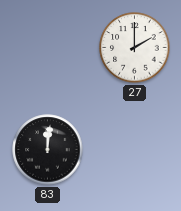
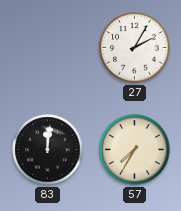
27: 2:00 -> 2:05
57: none -> 7:35
